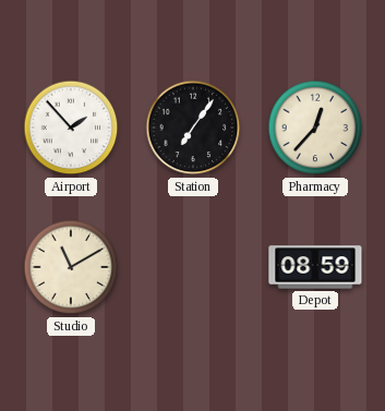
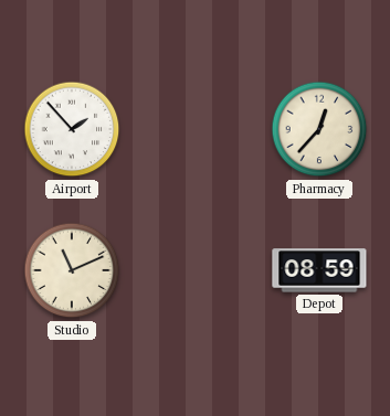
Station: 7:06 -> none
Studio: 11:10 -> 11:11
